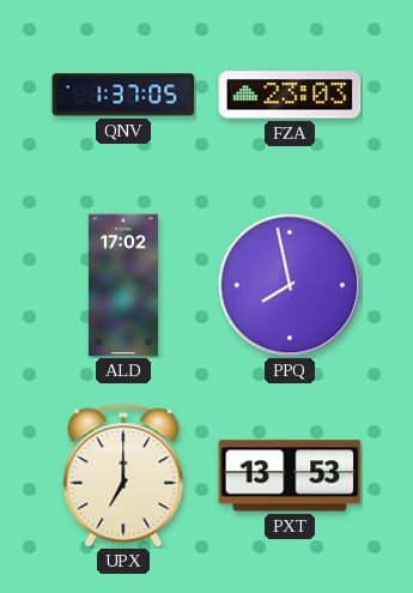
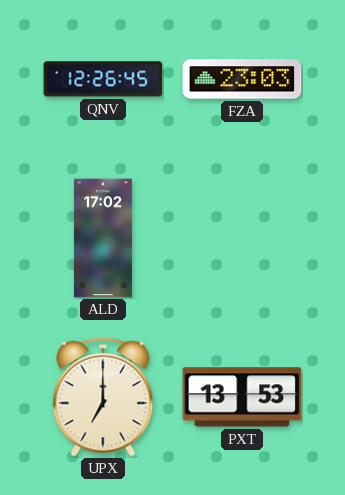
QNV: 1:37 -> 12:26
PPQ: 7:58 -> none
